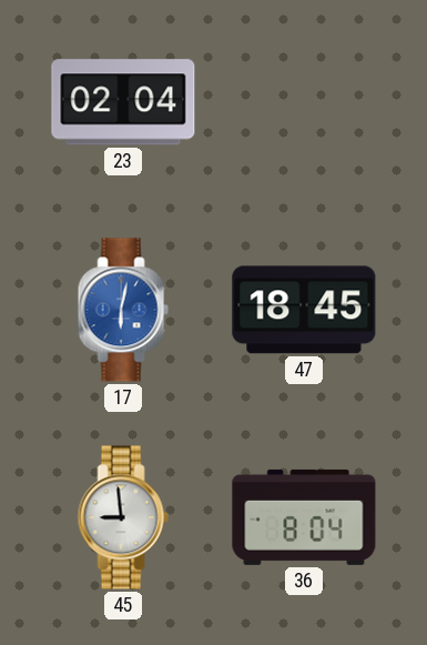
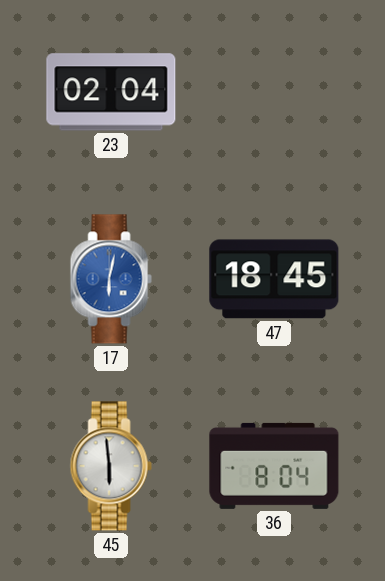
45: 8:59 -> 5:59
